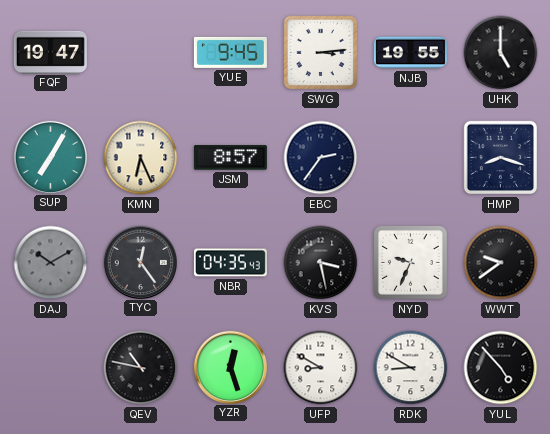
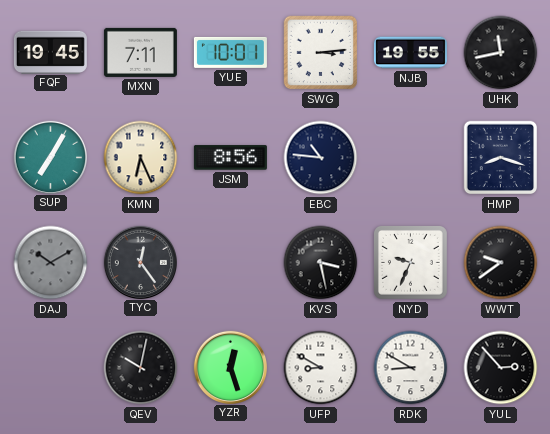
FQF: 19:47 -> 19:45
MXN: none -> 7:11
YUE: 9:45 -> 10:01
UHK: 5:00 -> 11:43
JSM: 8:57 -> 8:56
EBC: 2:36 -> 10:46
NBR: 04:35 -> none
QEV: 10:47 -> 10:02
YUL: 4:53 -> 2:53
